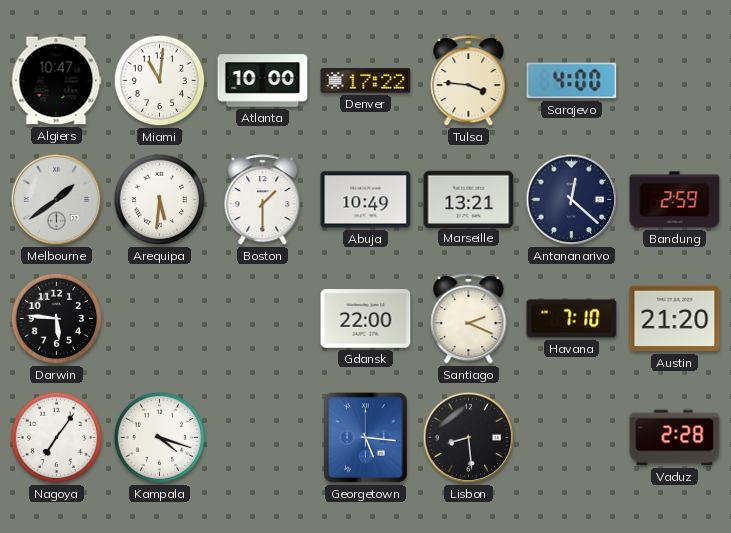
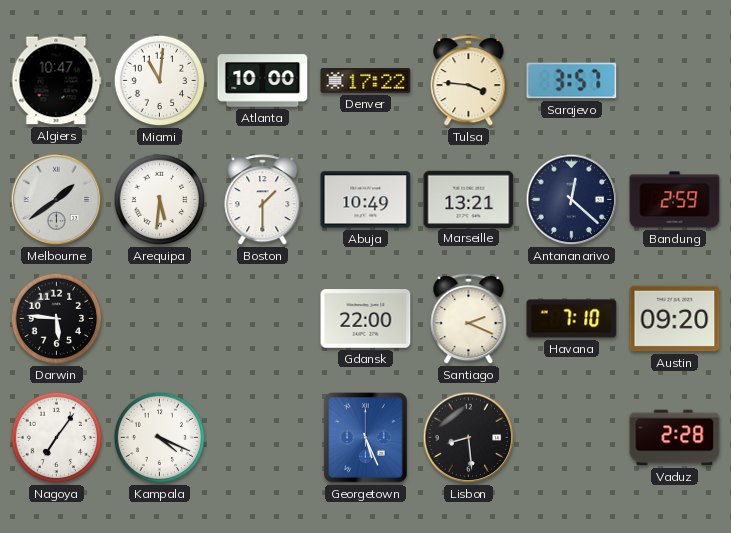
Sarajevo: 4:00 -> 3:57
Austin: 21:20 -> 09:20
Kampala: 4:18 -> 4:19
Georgetown: 5:16 -> 5:26
